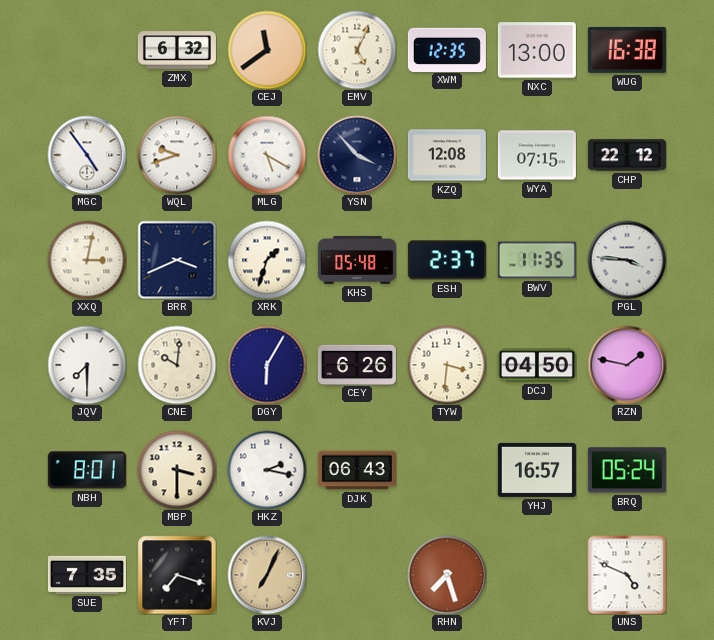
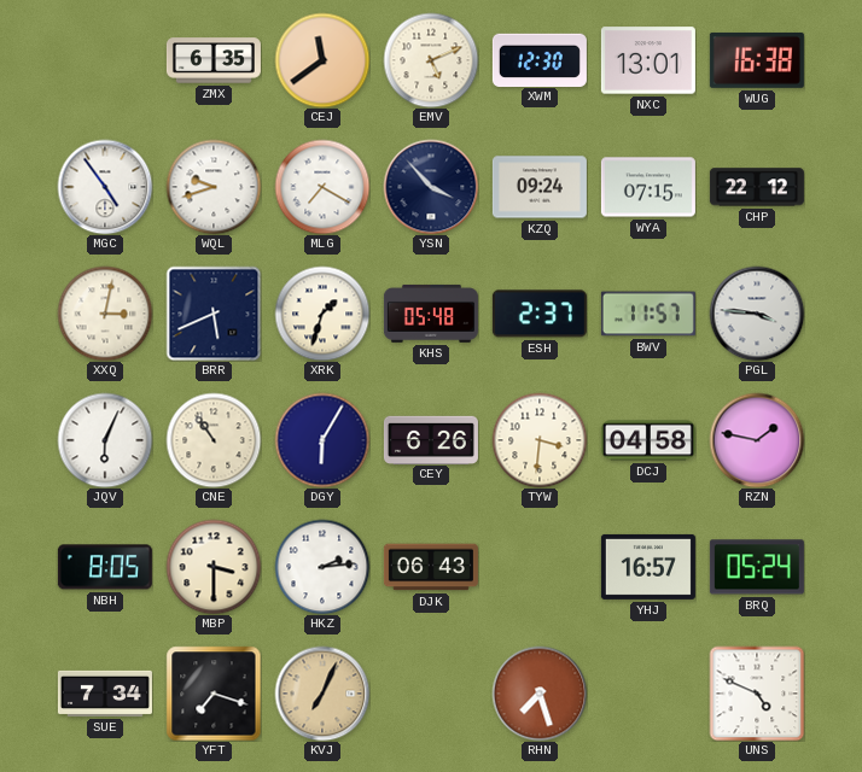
ZMX: 6:32 -> 6:35
EMV: 5:04 -> 5:11
XWM: 12:35 -> 12:30
NXC: 13:00 -> 13:01
MLG: 5:20 -> 7:20
KZQ: 12:08 -> 09:24
BRR: 3:41 -> 5:41
BWV: 11:35 -> 11:57
JQV: 7:30 -> 6:04
CNE: 10:01 -> 10:54
DCJ: 04:50 -> 04:58
NBH: 8:01 -> 8:05
HKZ: 2:17 -> 2:14
SUE: 7:35 -> 7:34
